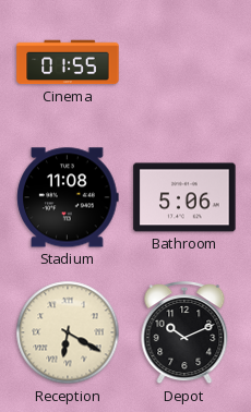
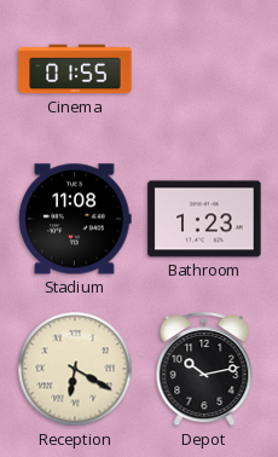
Bathroom: 5:06 -> 1:23
Depot: 10:11 -> 10:13
